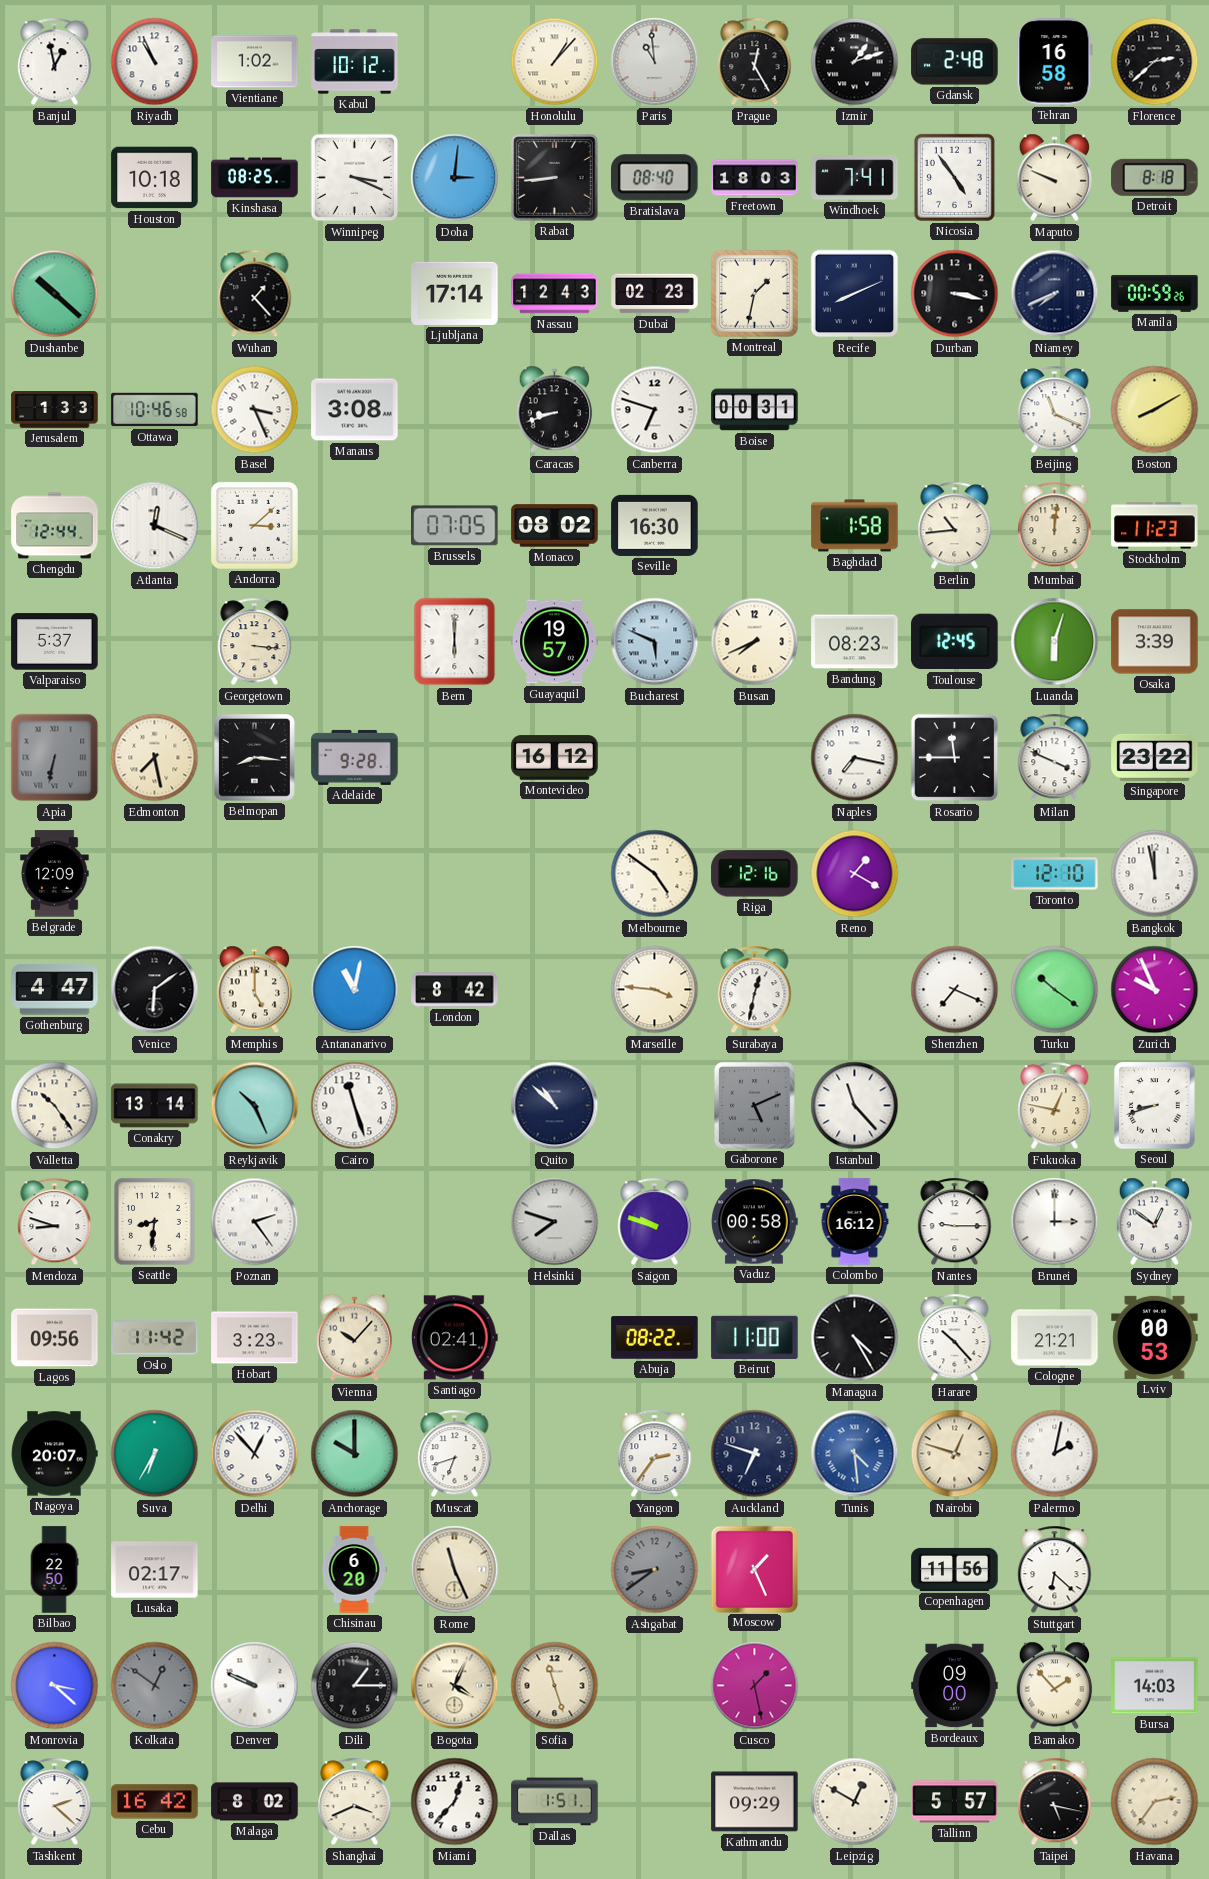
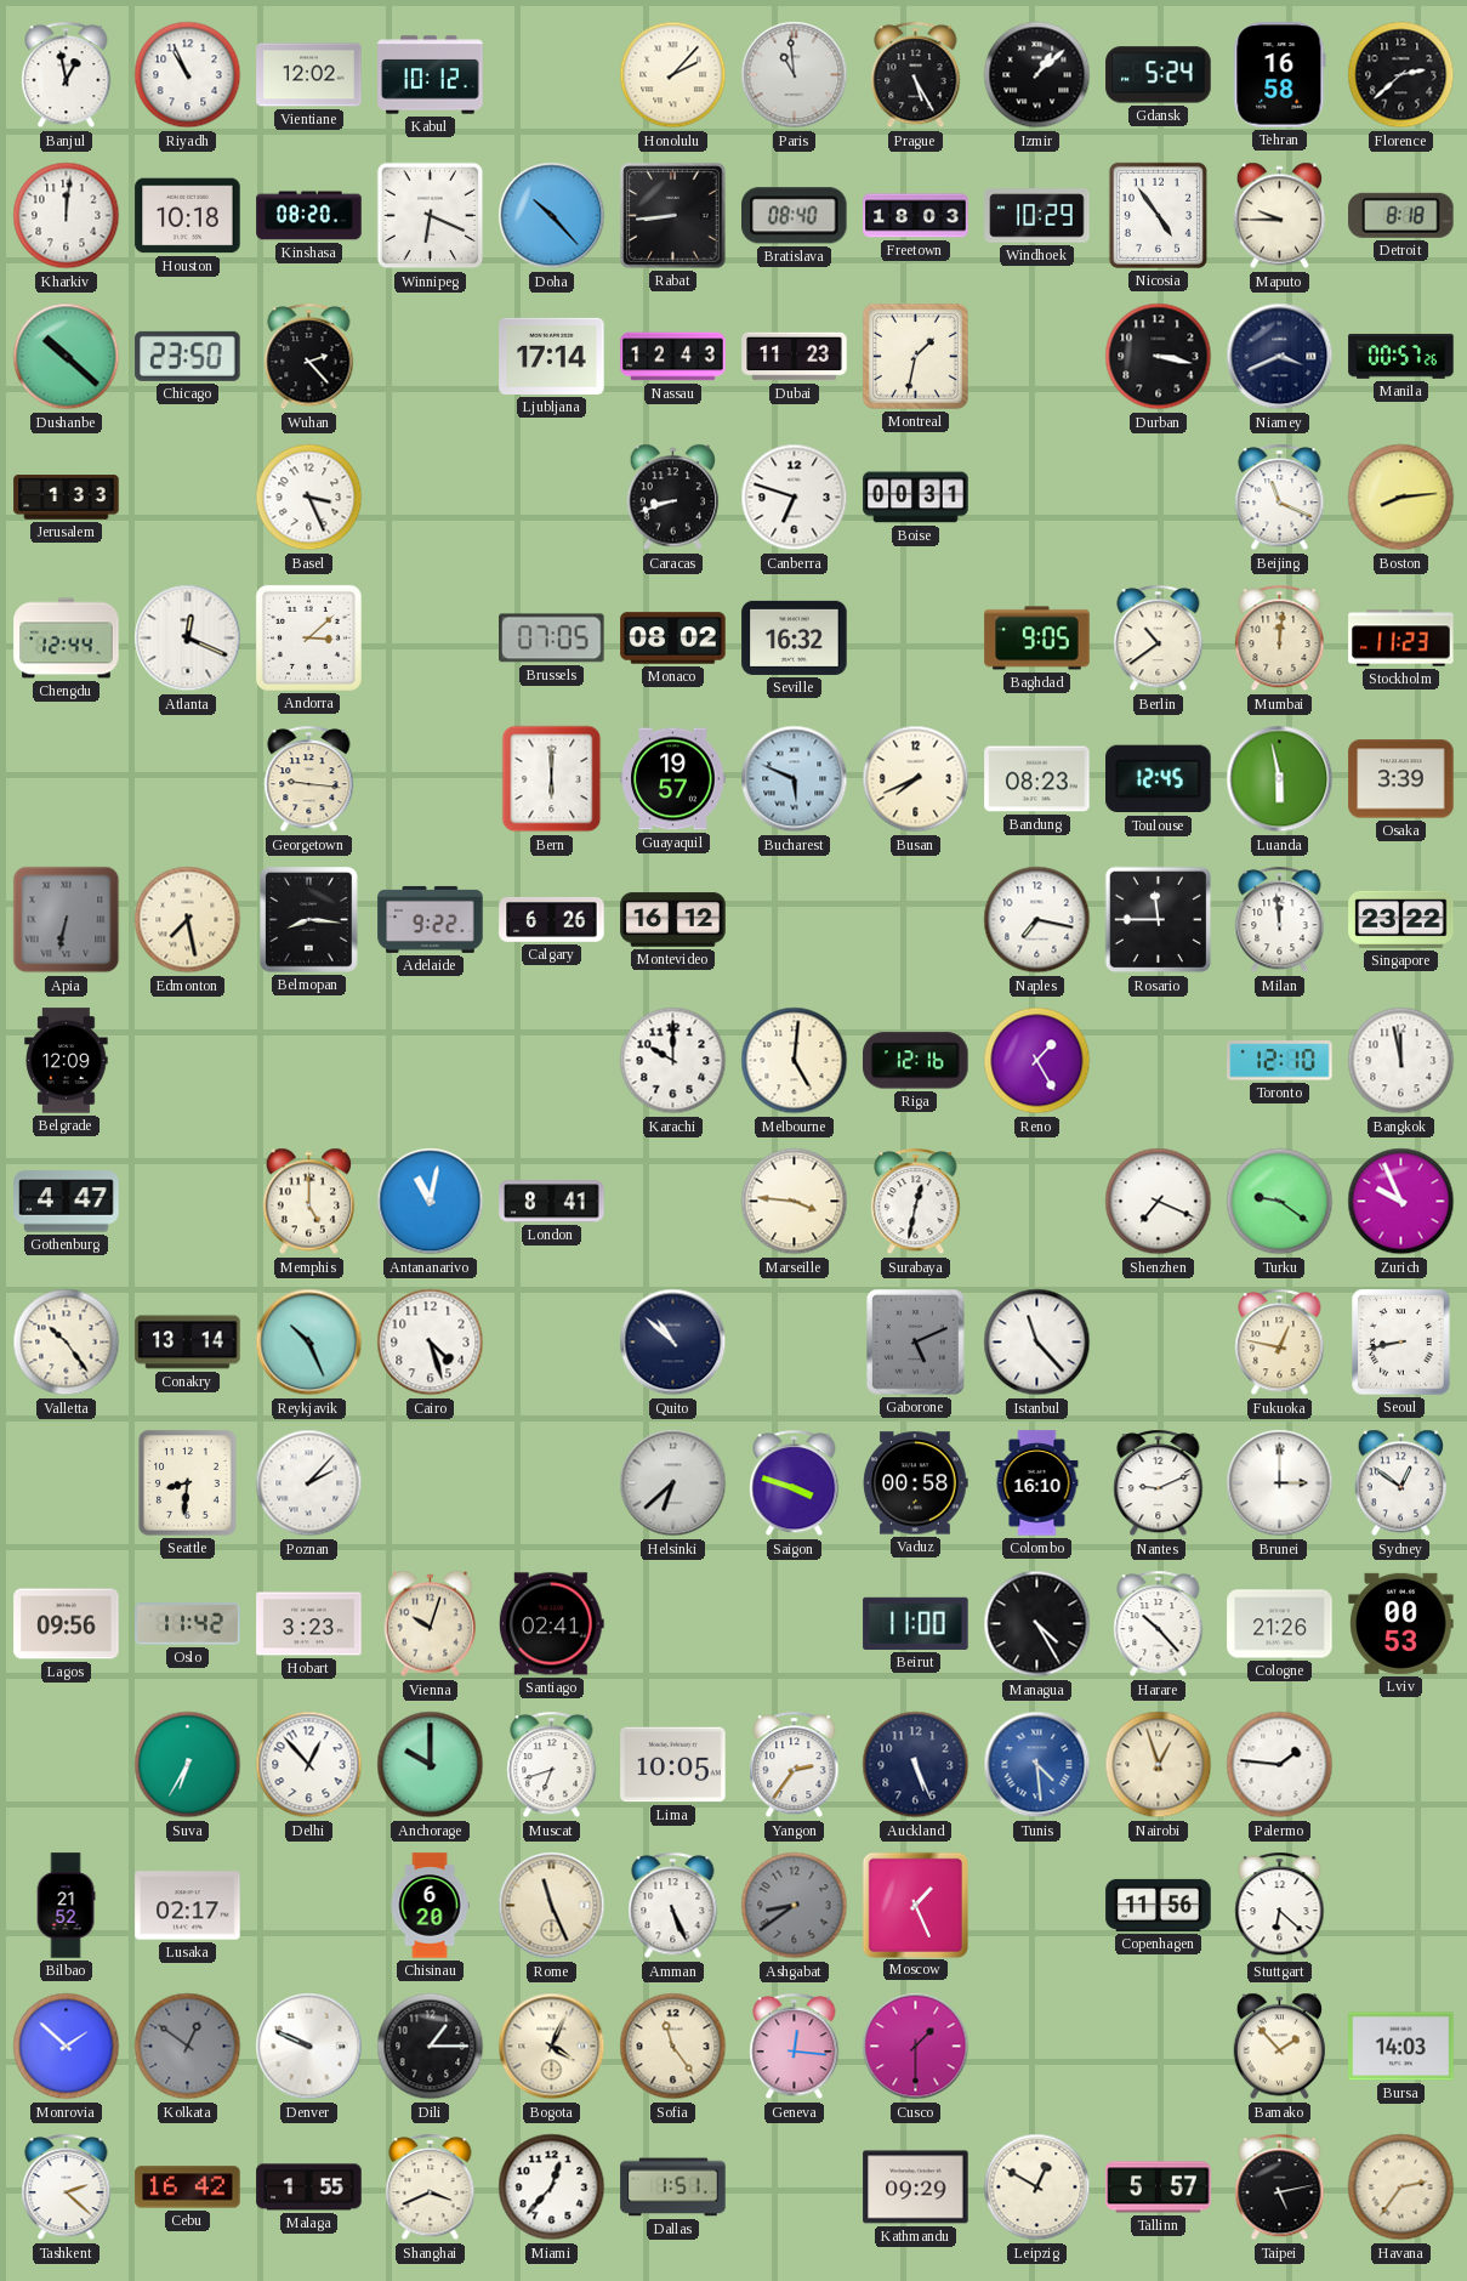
Vientiane: 1:02 -> 12:02
Honolulu: 1:07 -> 2:07
Prague: 12:25 -> 5:25
Izmir: 1:12 -> 1:08
Gdansk: 2:48 -> 5:24
Kharkiv: none -> 12:01
Kinshasa: 08:25 -> 08:20
Winnipeg: 3:19 -> 6:19
Doha: 3:01 -> 10:23
Windhoek: 7:41 -> 10:29
Maputo: 9:49 -> 9:45
Chicago: none -> 23:50
Wuhan: 1:23 -> 2:23
Dubai: 02:23 -> 11:23
Recife: 8:11 -> none
Niamey: 7:41 -> 3:41
Manila: 00:59 -> 00:57
Ottawa: 10:46 -> none
Manaus: 3:08 -> none
Boston: 8:10 -> 8:14
Seville: 16:30 -> 16:32
Baghdad: 1:58 -> 9:05
Berlin: 10:44 -> 10:39
Valparaiso: 5:37 -> none
Georgetown: 3:16 -> 9:16
Luanda: 6:03 -> 5:58
Adelaide: 9:28 -> 9:22
Calgary: none -> 6:26
Milan: 3:49 -> 11:59
Karachi: none -> 10:00
Melbourne: 4:51 -> 5:01
Reno: 1:20 -> 1:25
Venice: 6:09 -> none
London: 8:42 -> 8:41
Turku: 10:21 -> 9:21
Cairo: 11:27 -> 4:27
Seoul: 8:42 -> 8:43
Mendoza: 8:48 -> none
Poznan: 2:24 -> 2:07
Helsinki: 7:48 -> 6:38
Saigon: 9:48 -> 3:48
Colombo: 16:12 -> 16:10
Nantes: 9:15 -> 9:11
Vienna: 10:07 -> 10:03
Abuja: 08:22 -> none
Cologne: 21:21 -> 21:26
Nagoya: 20:07 -> none
Lima: none -> 10:05
Auckland: 6:48 -> 5:26
Nairobi: 12:48 -> 12:57
Palermo: 2:02 -> 1:46
Bilbao: 22:50 -> 21:52
Amman: none -> 5:26
Monrovia: 3:22 -> 1:52
Sofia: 11:27 -> 11:24
Geneva: none -> 12:16
Cusco: 1:28 -> 1:30
Bordeaux: 09:00 -> none
Malaga: 8:02 -> 1:55
Taipei: 5:17 -> 5:13
